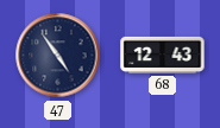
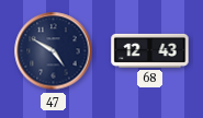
47: 4:54 -> 4:50
